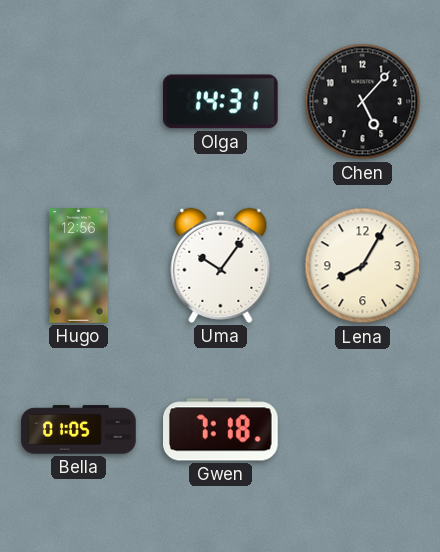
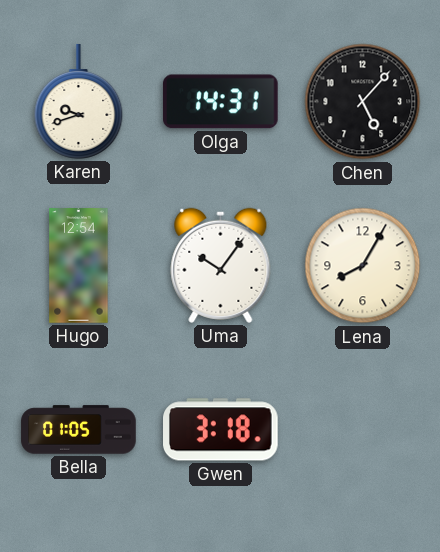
Karen: none -> 9:42
Hugo: 12:56 -> 12:54
Gwen: 7:18 -> 3:18
